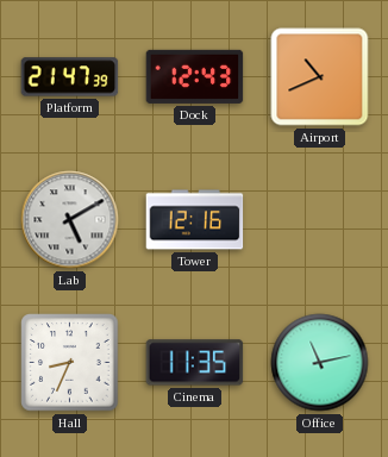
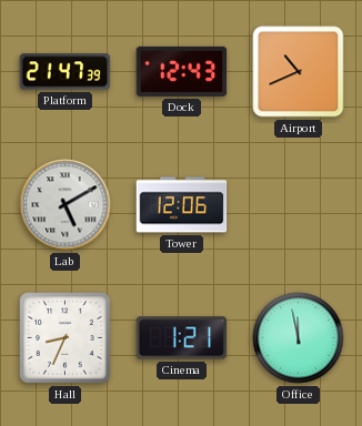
Tower: 12:16 -> 12:06
Cinema: 11:35 -> 1:21
Office: 11:13 -> 11:58
